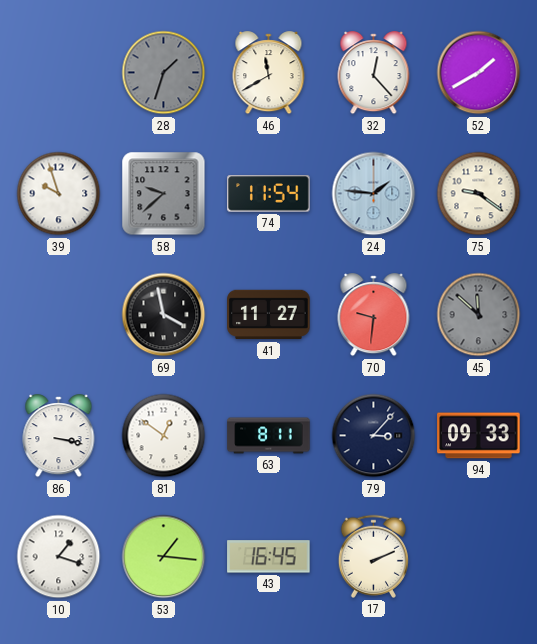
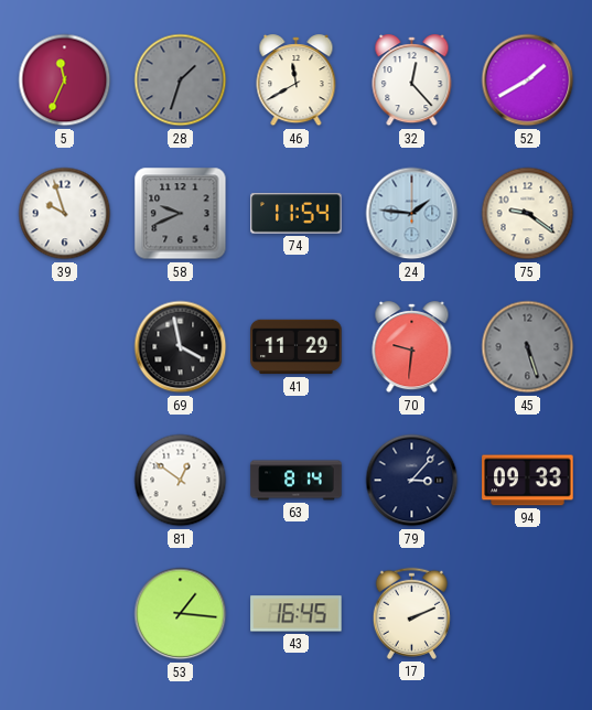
5: none -> 11:34
58: 9:38 -> 9:41
41: 11:27 -> 11:29
45: 11:52 -> 5:27
86: 3:17 -> none
63: 8:11 -> 8:14
10: 1:18 -> none
